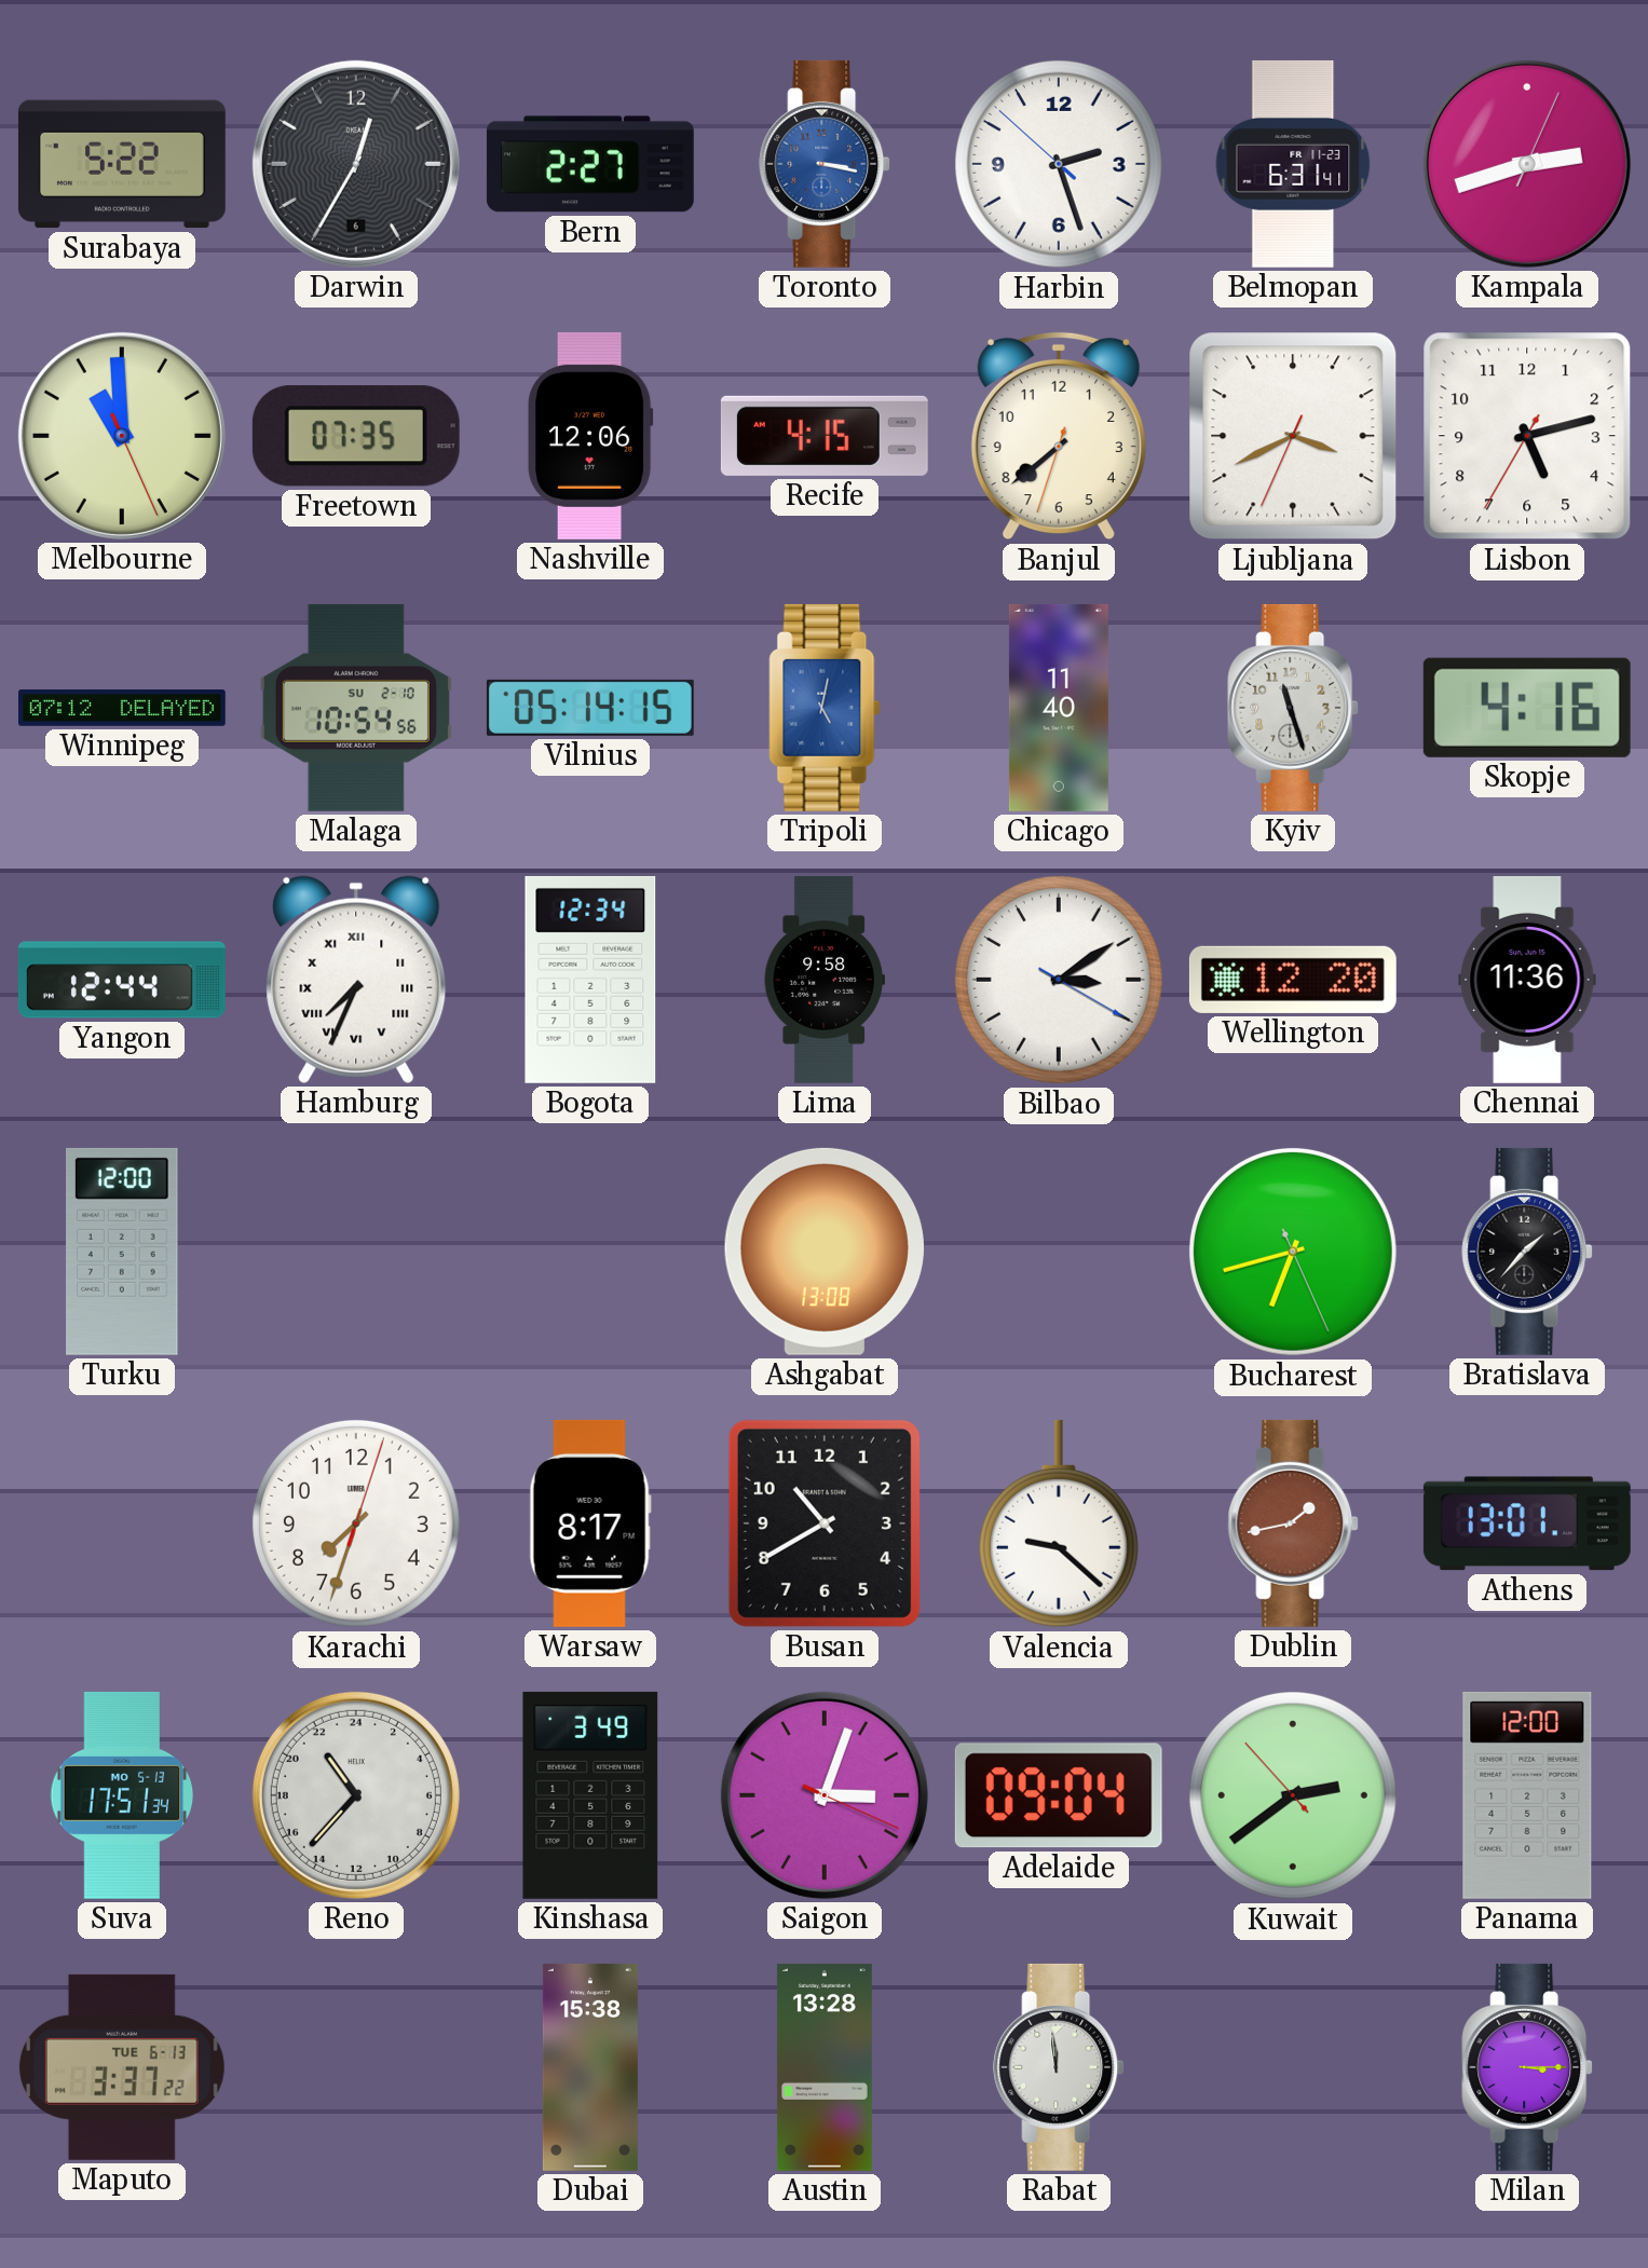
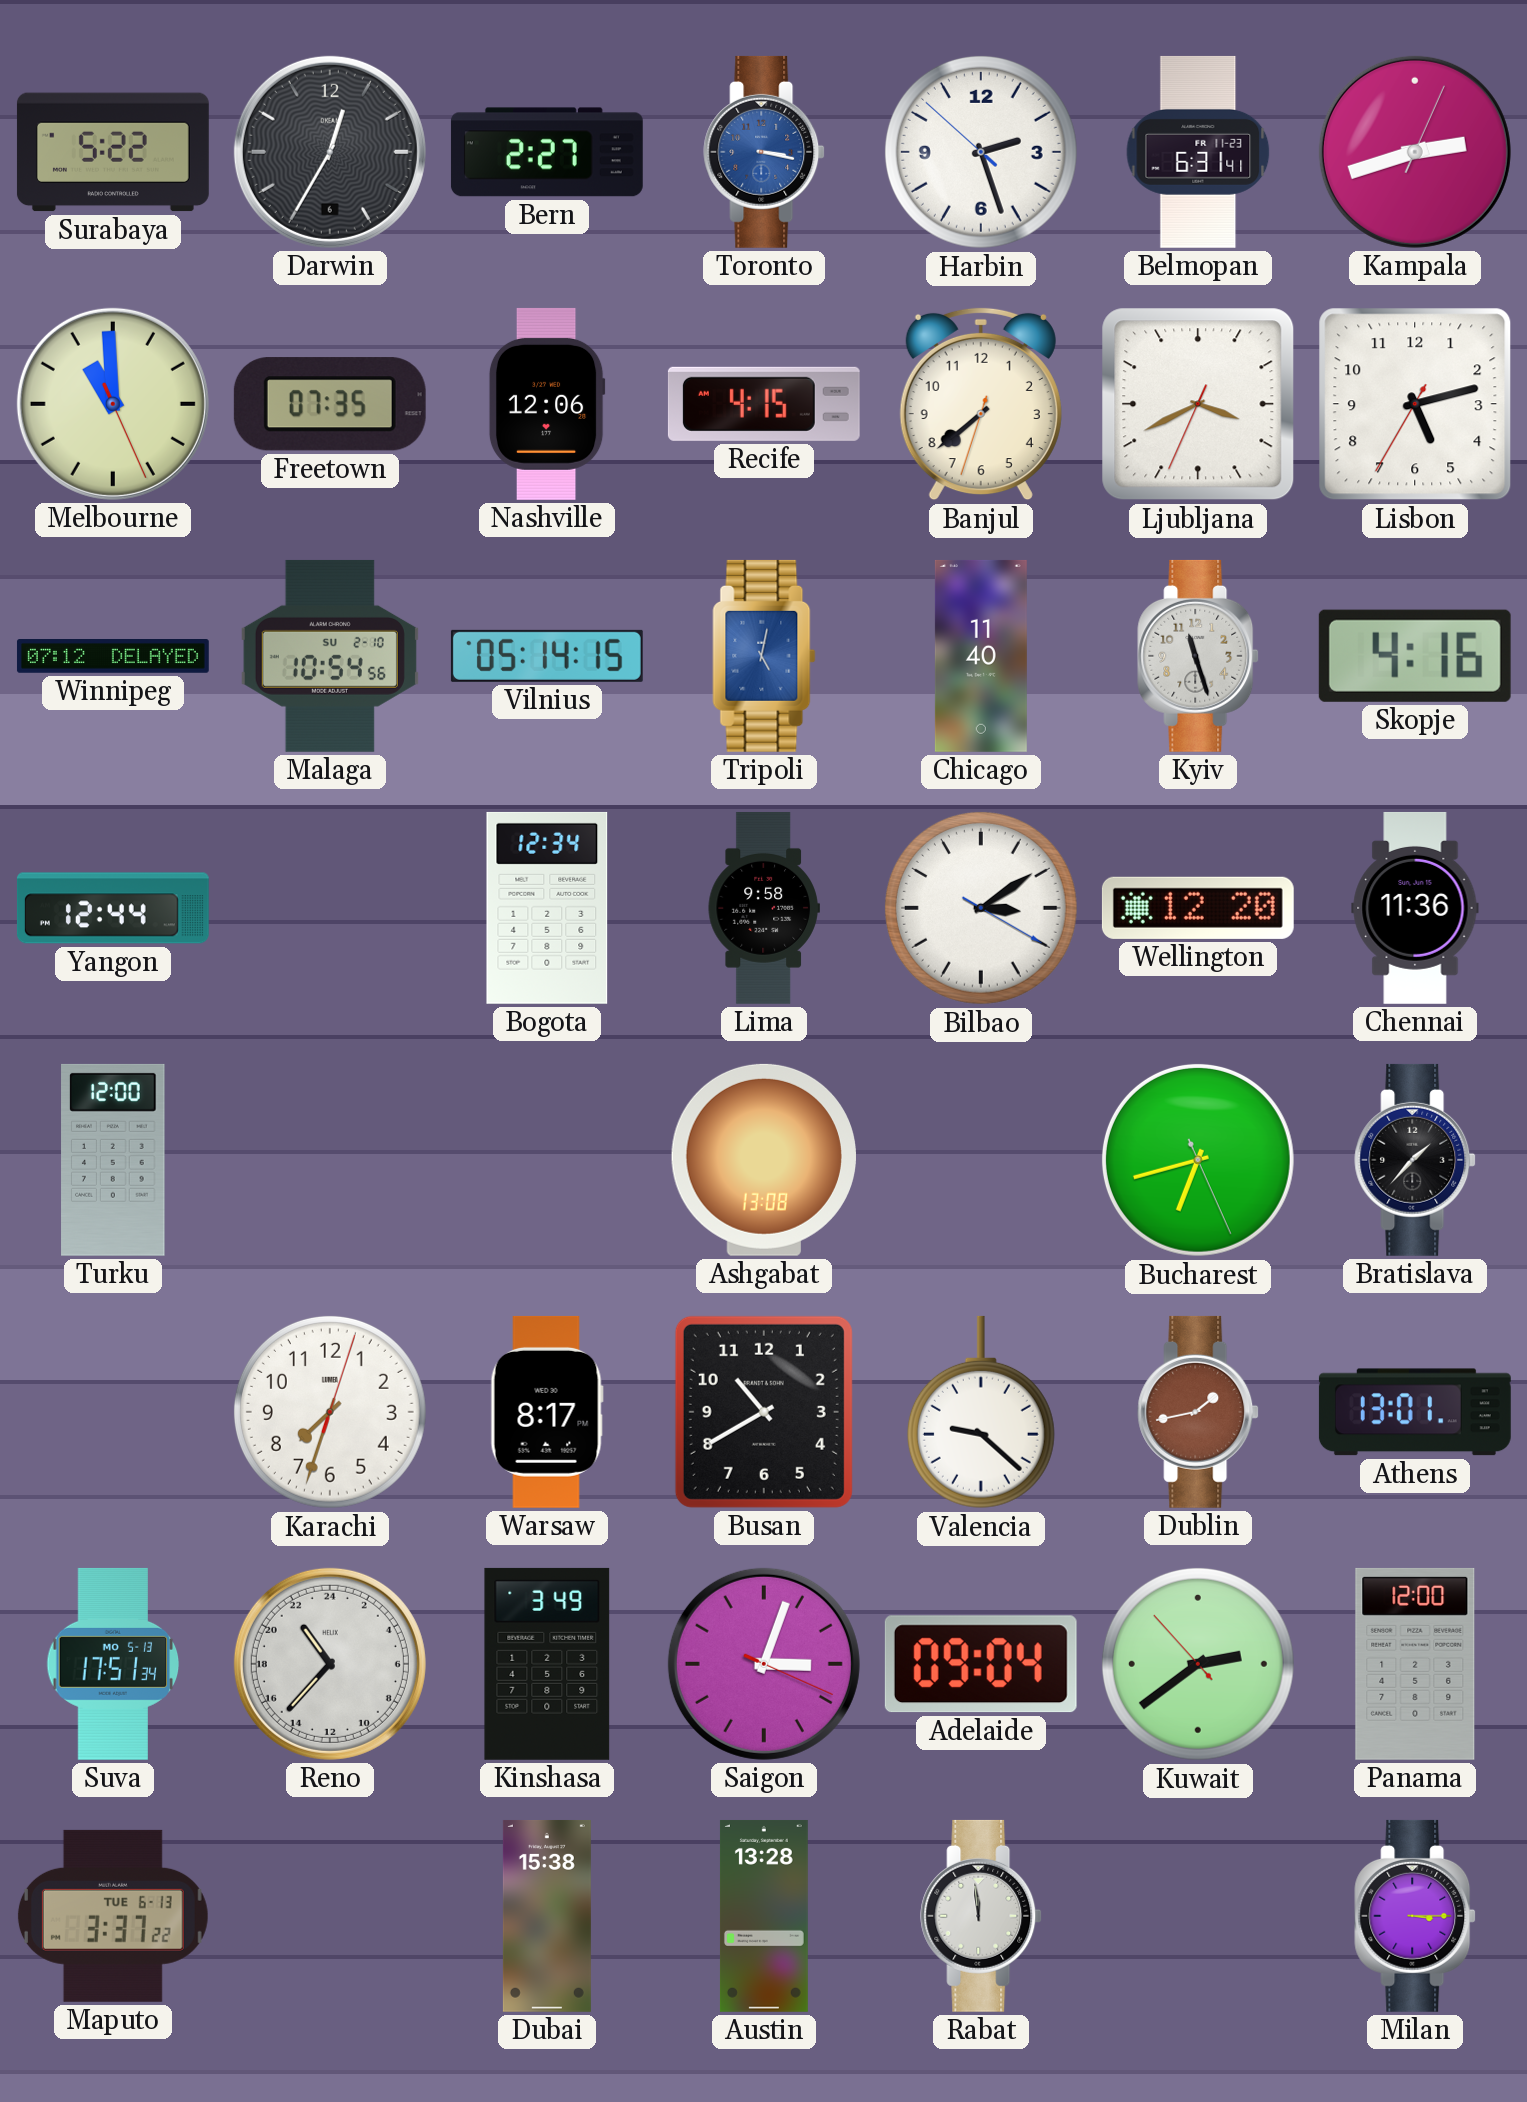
Hamburg: 7:34 -> none
